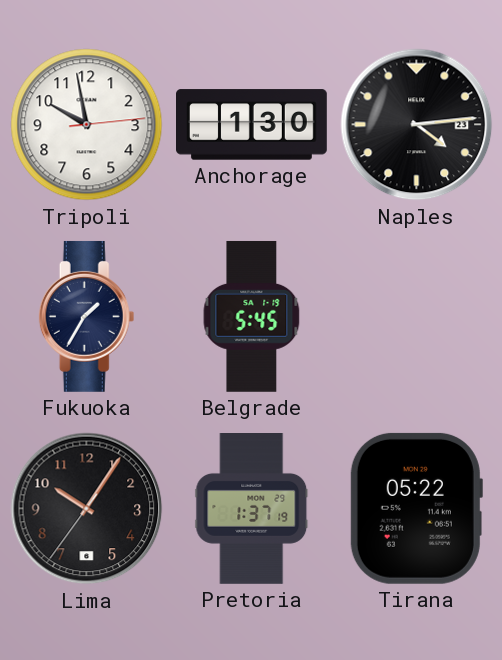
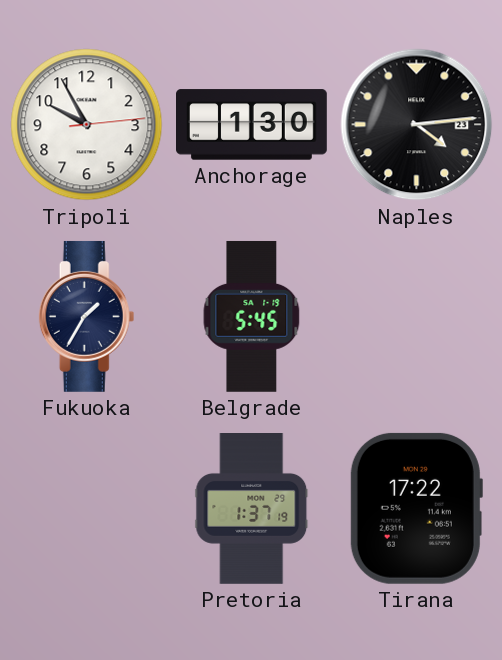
Tripoli: 9:58 -> 9:55
Lima: 10:05 -> none
Tirana: 05:22 -> 17:22
